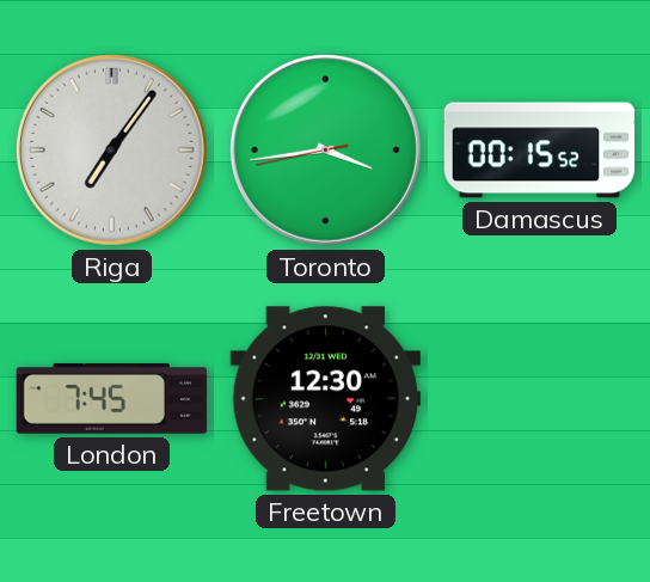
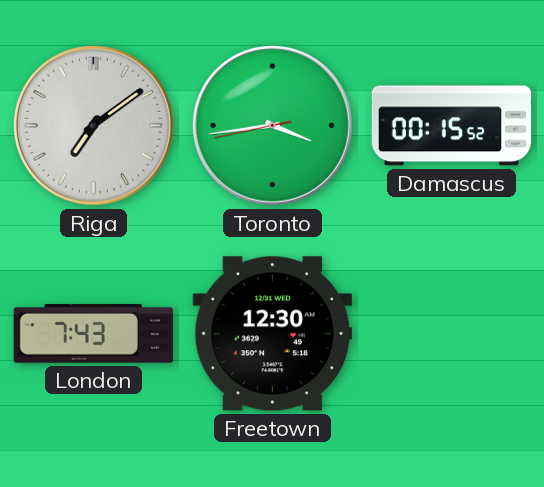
Riga: 7:06 -> 7:09
London: 7:45 -> 7:43
